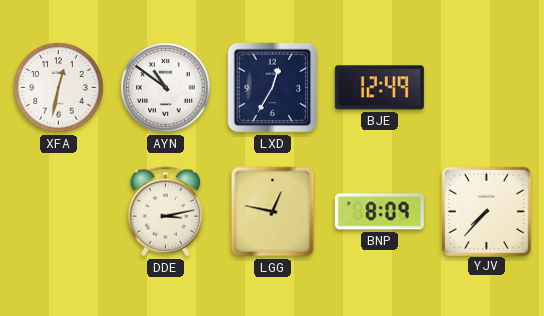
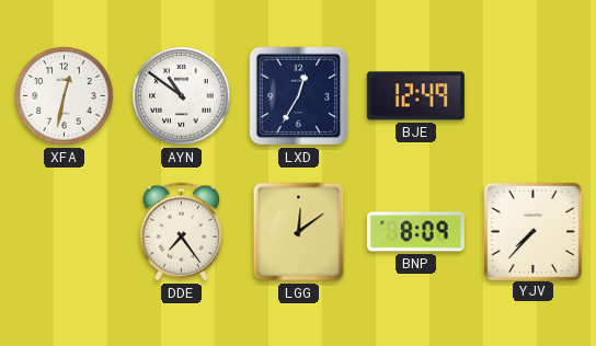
DDE: 3:13 -> 7:24
LGG: 12:47 -> 12:09
